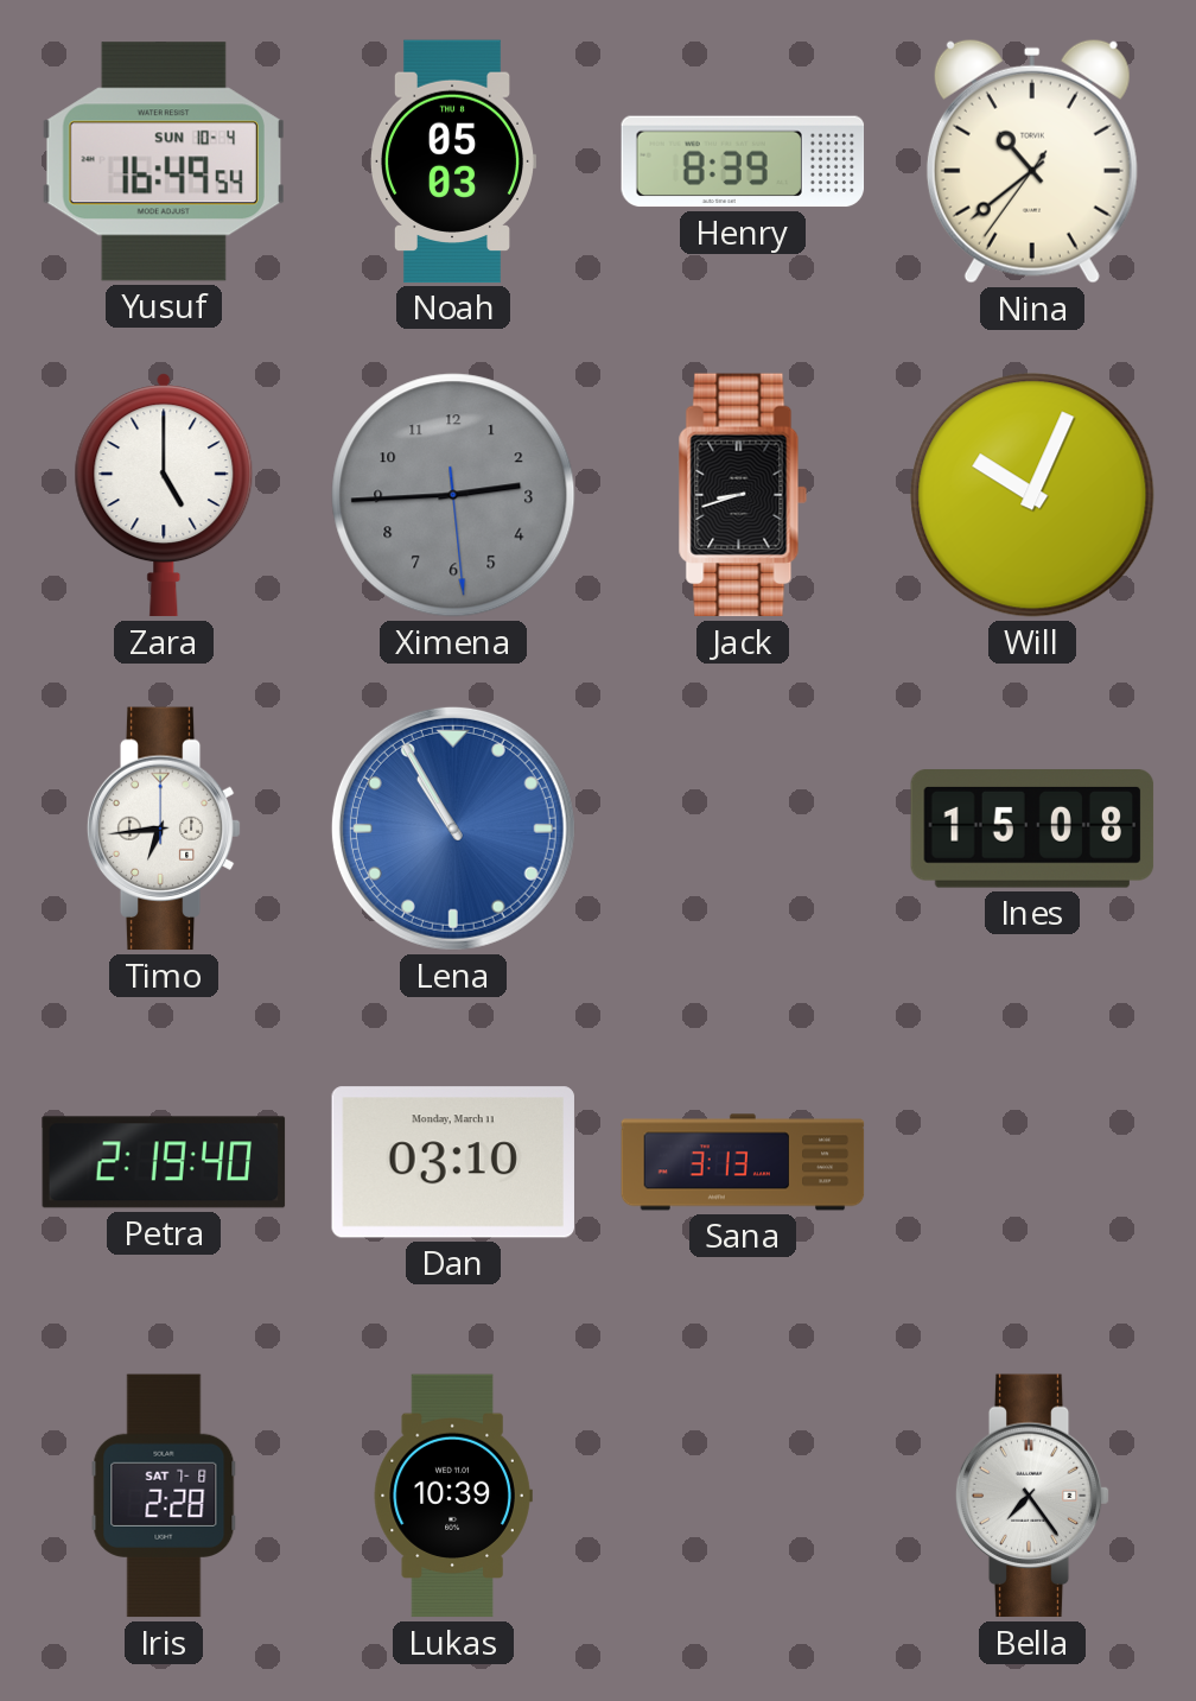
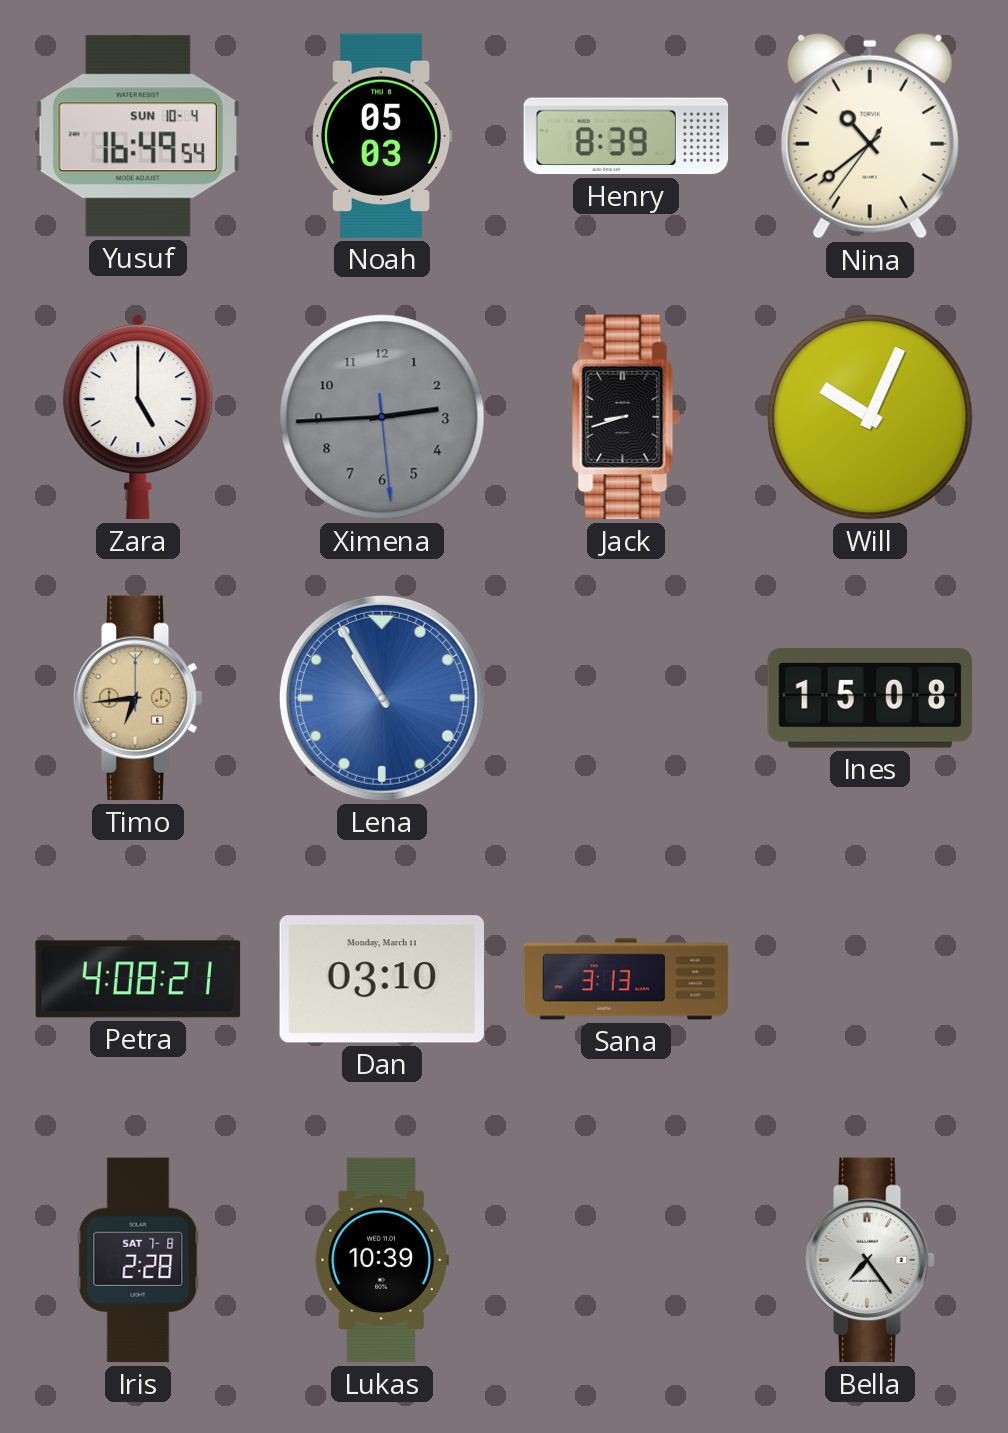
Timo dial: white -> champagne
Petra: 2:19 -> 4:08
